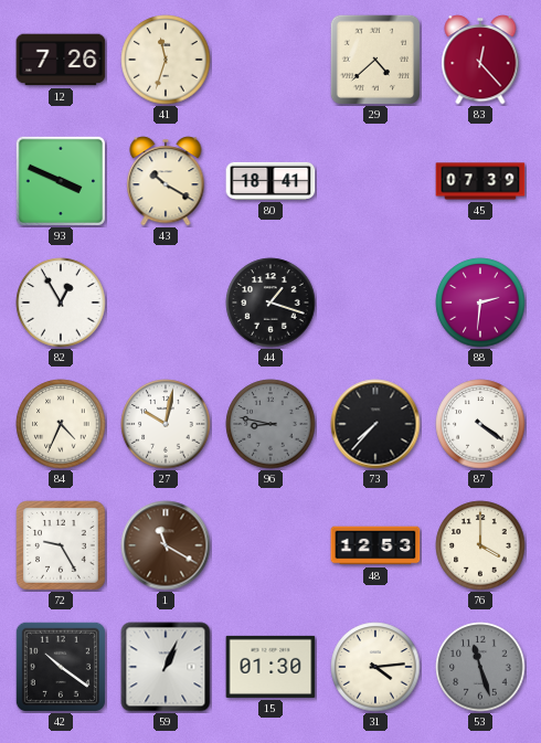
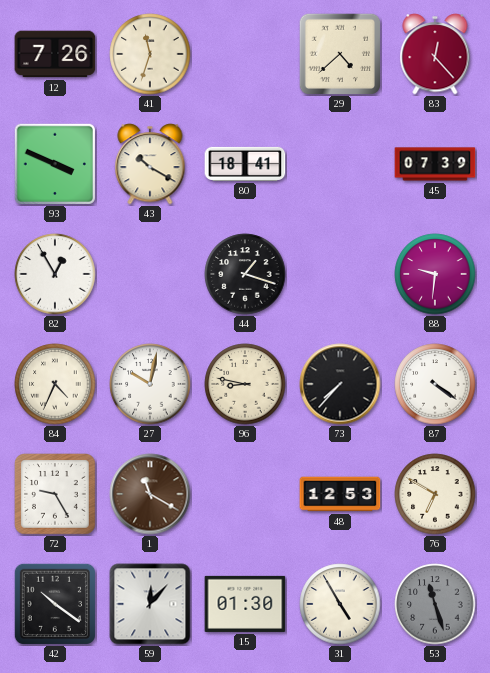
88: 2:31 -> 9:31
96 dial: grey -> cream
76: 4:00 -> 6:50
59: 1:04 -> 12:07
31: 4:14 -> 4:55
